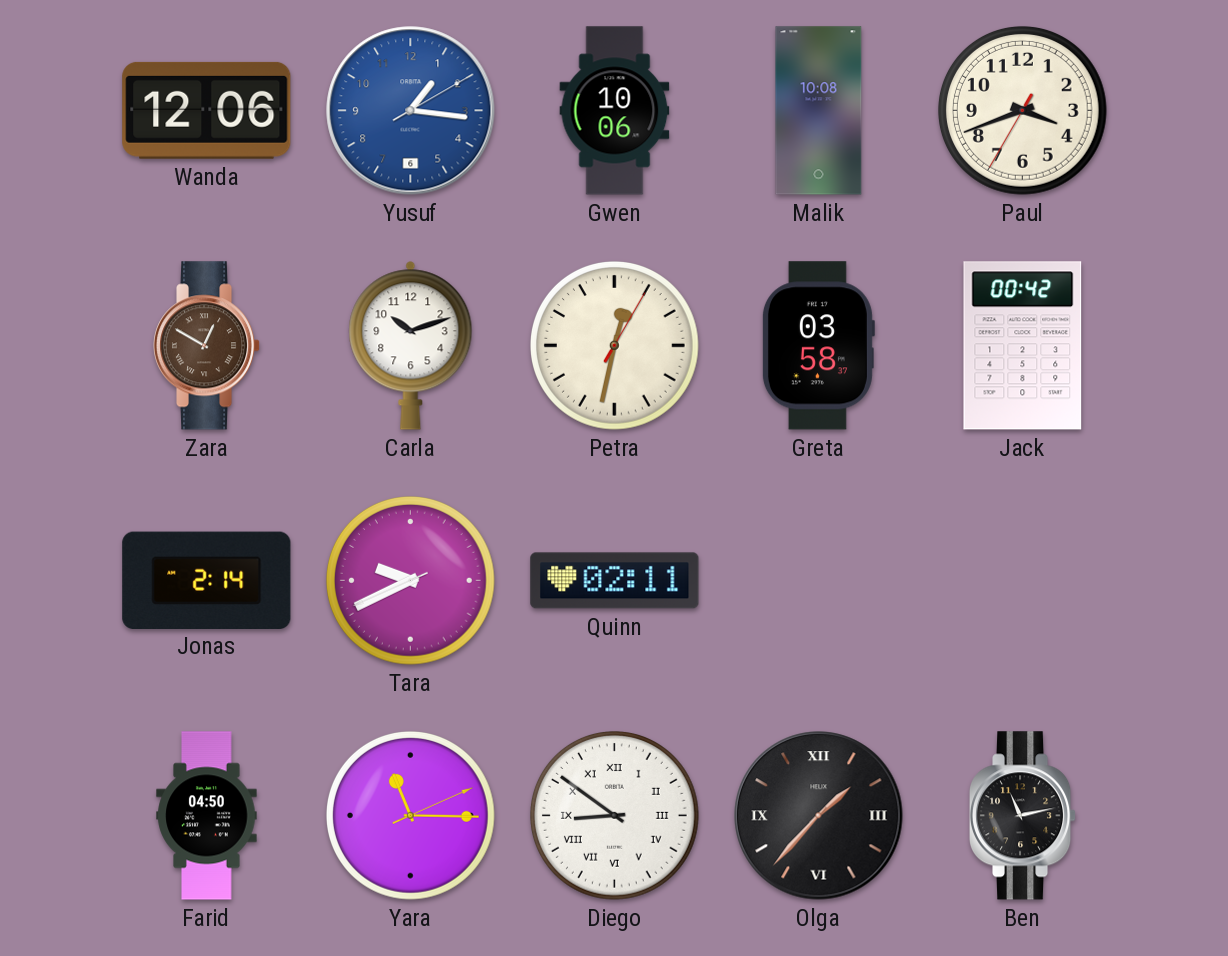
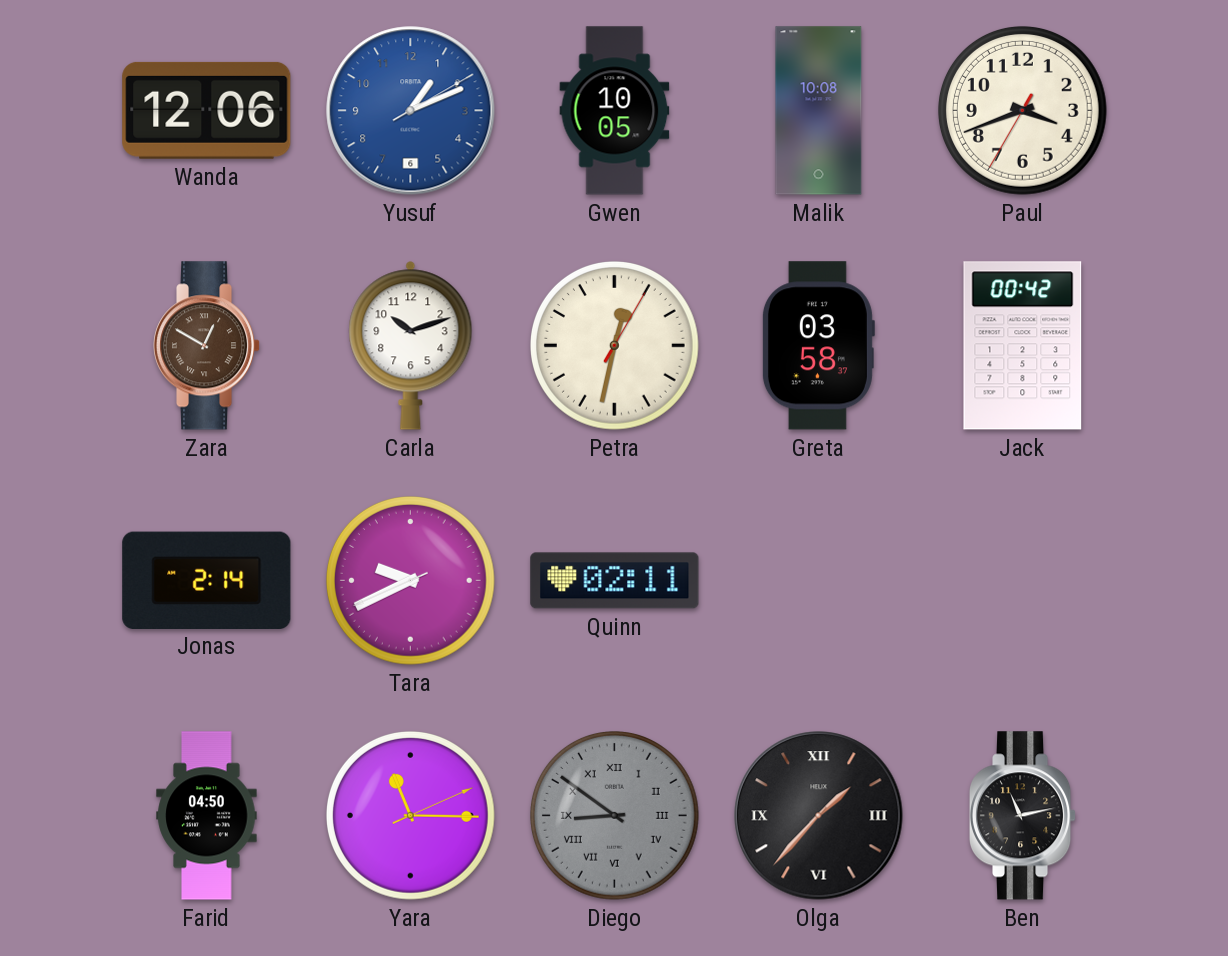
Yusuf: 1:16 -> 1:11
Gwen: 10:06 -> 10:05
Diego dial: white -> grey
